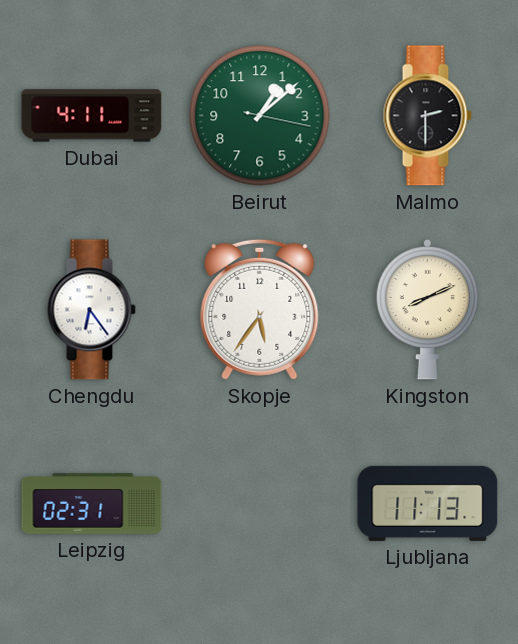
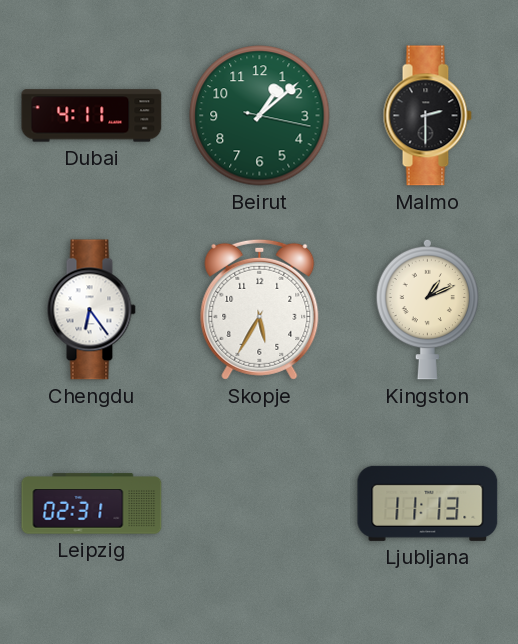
Skopje: 5:36 -> 5:35
Kingston: 8:11 -> 1:11
